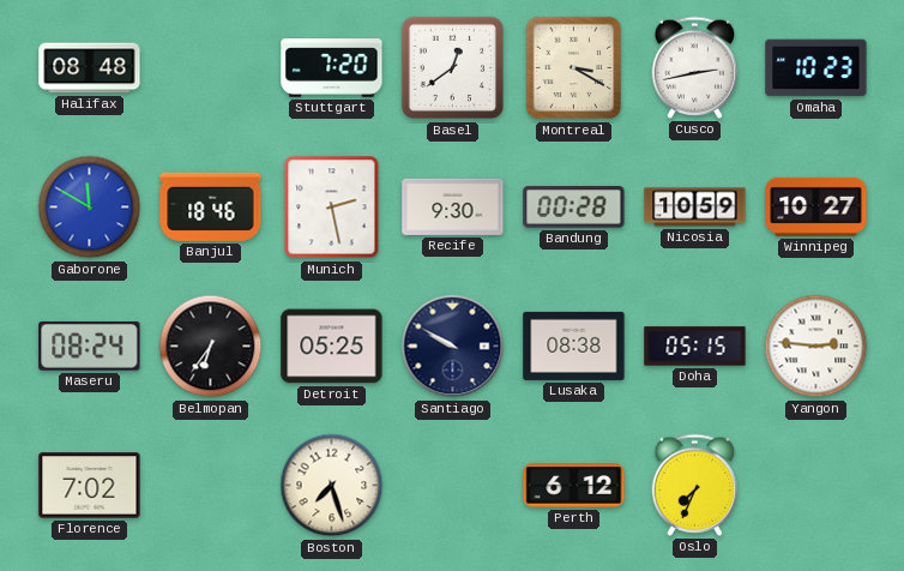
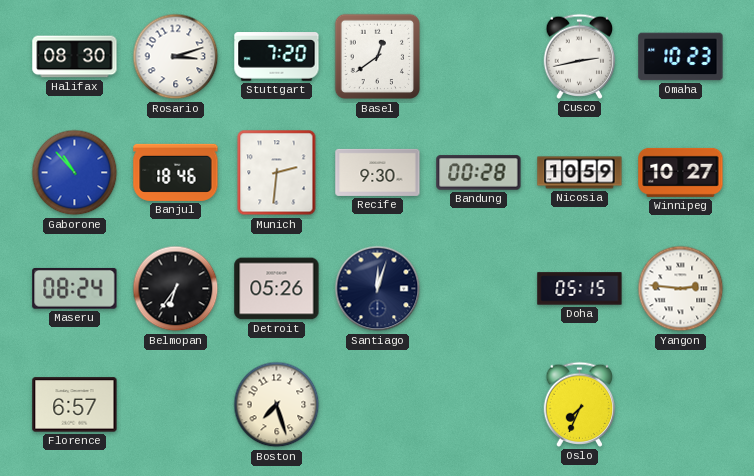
Halifax: 08:48 -> 08:30
Rosario: none -> 3:12
Montreal: 3:20 -> none
Gaborone: 11:50 -> 10:53
Munich: 2:28 -> 2:31
Detroit: 05:25 -> 05:26
Santiago: 9:50 -> 12:03
Lusaka: 08:38 -> none
Florence: 7:02 -> 6:57
Perth: 6:12 -> none
